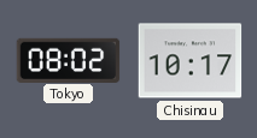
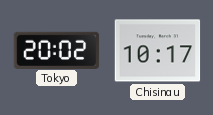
Tokyo: 08:02 -> 20:02
